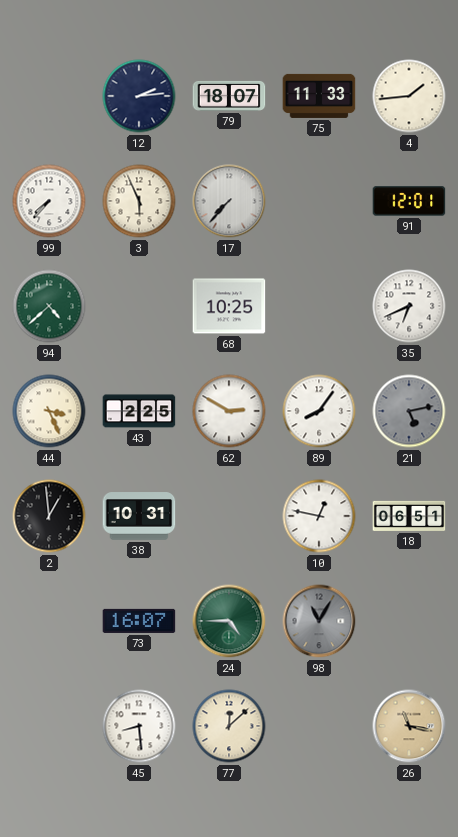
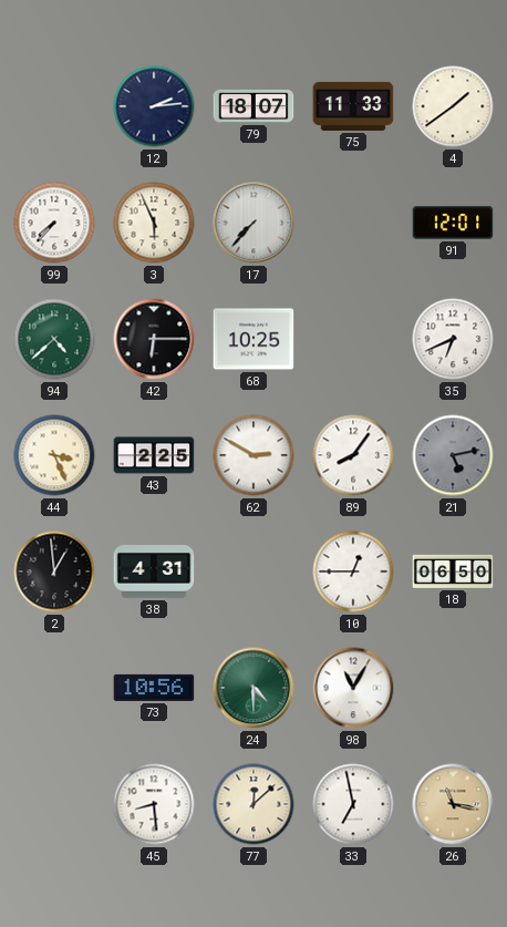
4: 1:44 -> 1:39
42: none -> 6:15
38: 10:31 -> 4:31
10: 12:47 -> 12:45
18: 06:51 -> 06:50
73: 16:07 -> 10:56
24: 4:45 -> 4:30
98 dial: grey -> white
33: none -> 6:58
